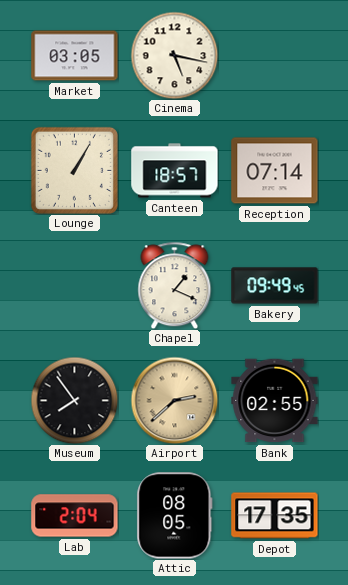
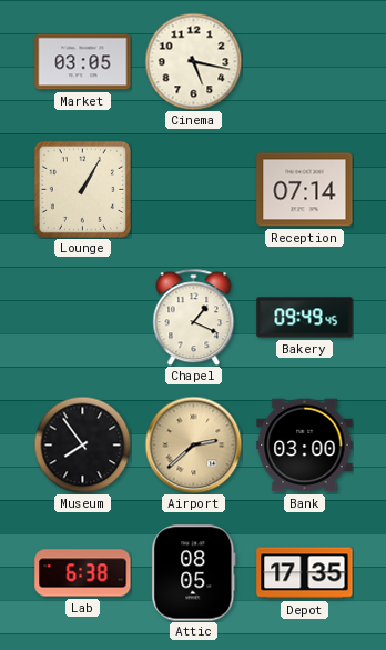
Canteen: 18:57 -> none
Bank: 02:55 -> 03:00
Lab: 2:04 -> 6:38
